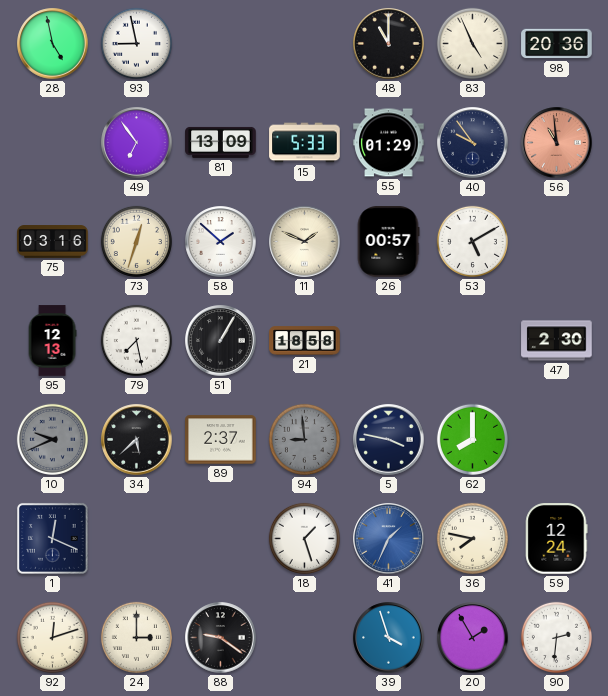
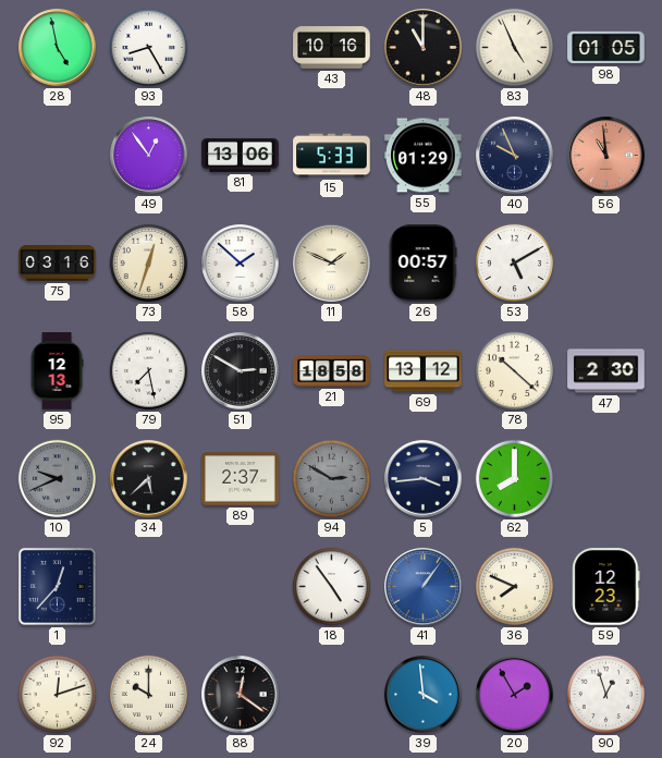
93: 8:58 -> 8:25
43: none -> 10:16
98: 20:36 -> 01:05
49: 6:54 -> 12:54
81: 13:09 -> 13:06
40: 9:54 -> 9:56
51: 1:05 -> 2:50
69: none -> 13:12
78: none -> 10:22
94: 8:59 -> 2:50
5: 3:47 -> 3:44
1: 12:19 -> 12:37
18: 1:27 -> 4:54
41: 1:34 -> 1:06
36: 7:47 -> 7:49
59: 12:24 -> 12:23
24: 3:00 -> 10:00
88: 9:21 -> 12:21
39: 3:57 -> 3:59
90: 2:31 -> 12:57
